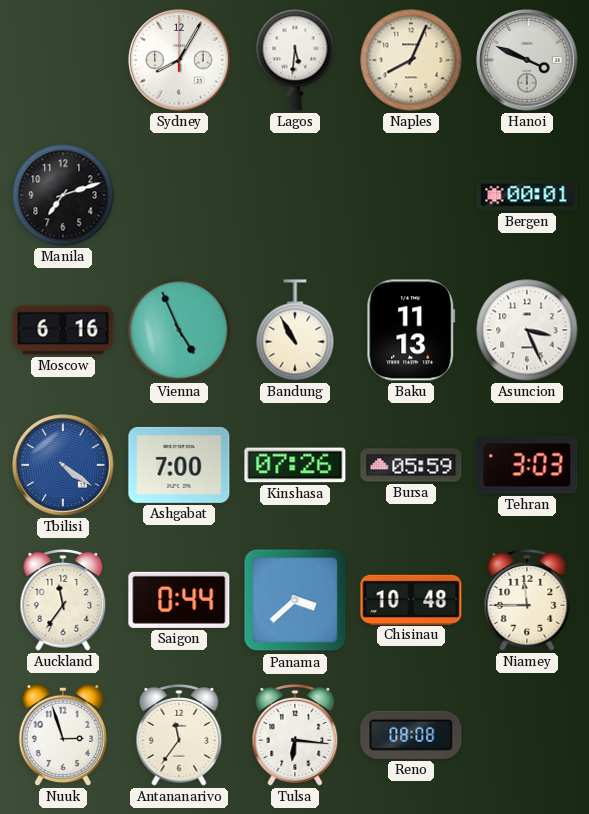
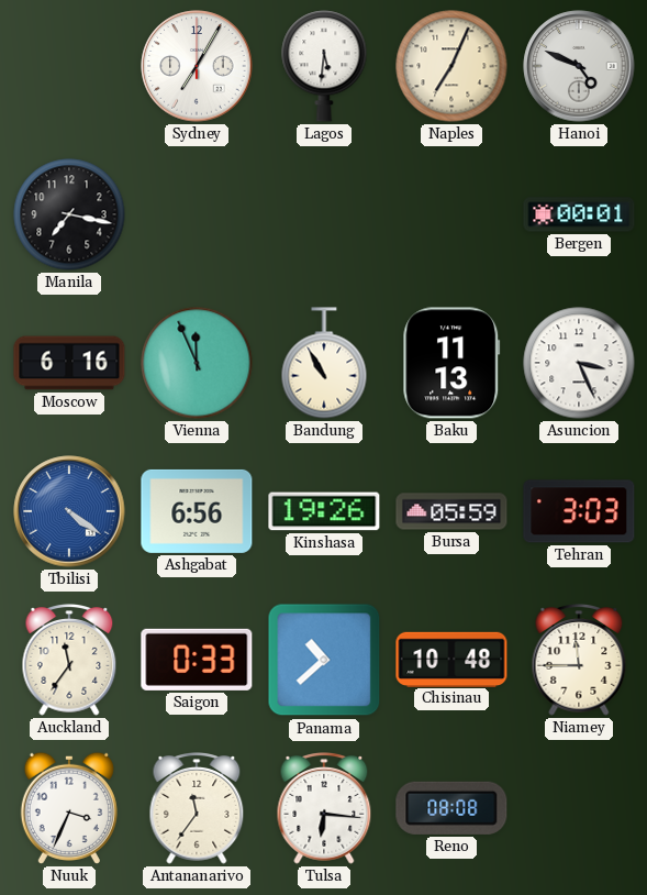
Sydney: 8:05 -> 7:05
Naples: 8:04 -> 7:04
Hanoi: 3:49 -> 4:49
Manila: 7:12 -> 7:17
Vienna: 4:56 -> 11:56
Ashgabat: 7:00 -> 6:56
Kinshasa: 07:26 -> 19:26
Saigon: 0:44 -> 0:33
Panama: 3:38 -> 10:38
Nuuk: 2:57 -> 3:34
